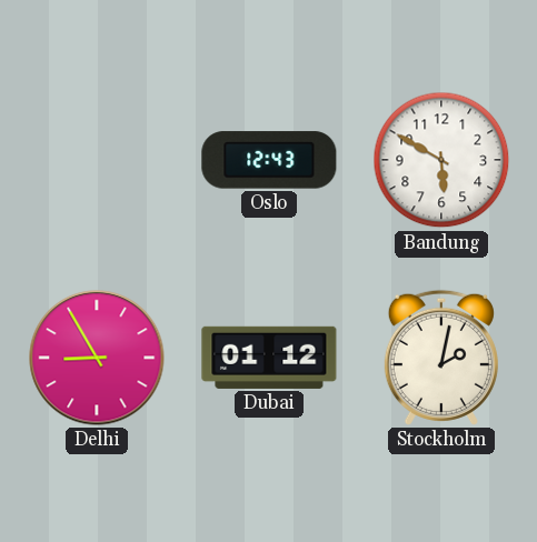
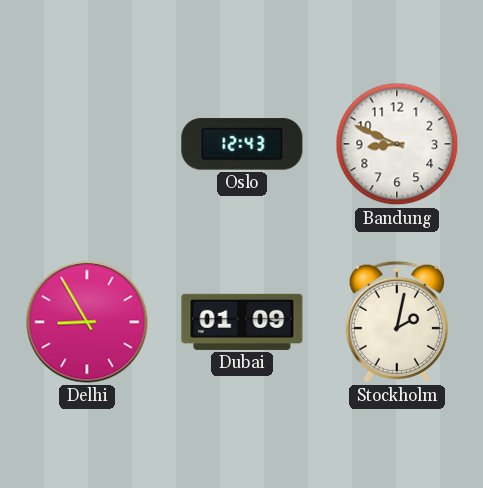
Bandung: 5:50 -> 8:49
Dubai: 01:12 -> 01:09
